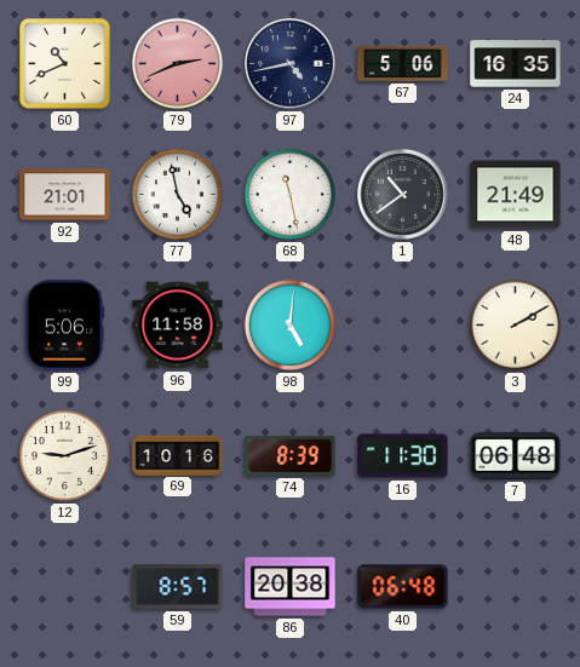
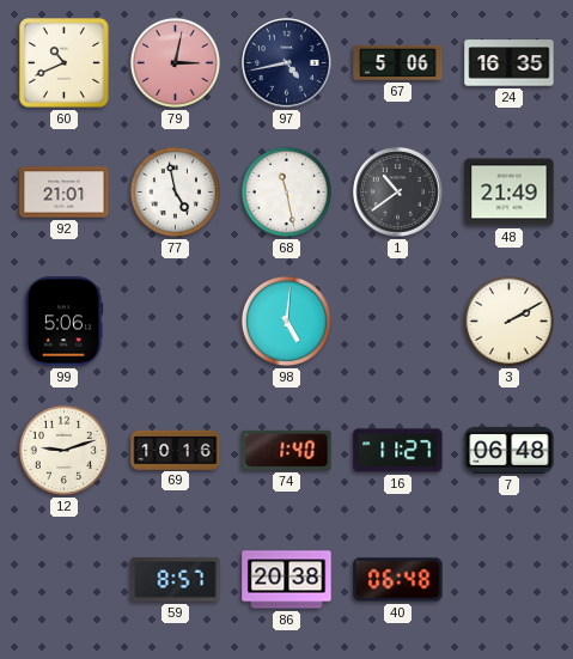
79: 2:41 -> 3:02
96: 11:58 -> none
74: 8:39 -> 1:40
16: 11:30 -> 11:27
